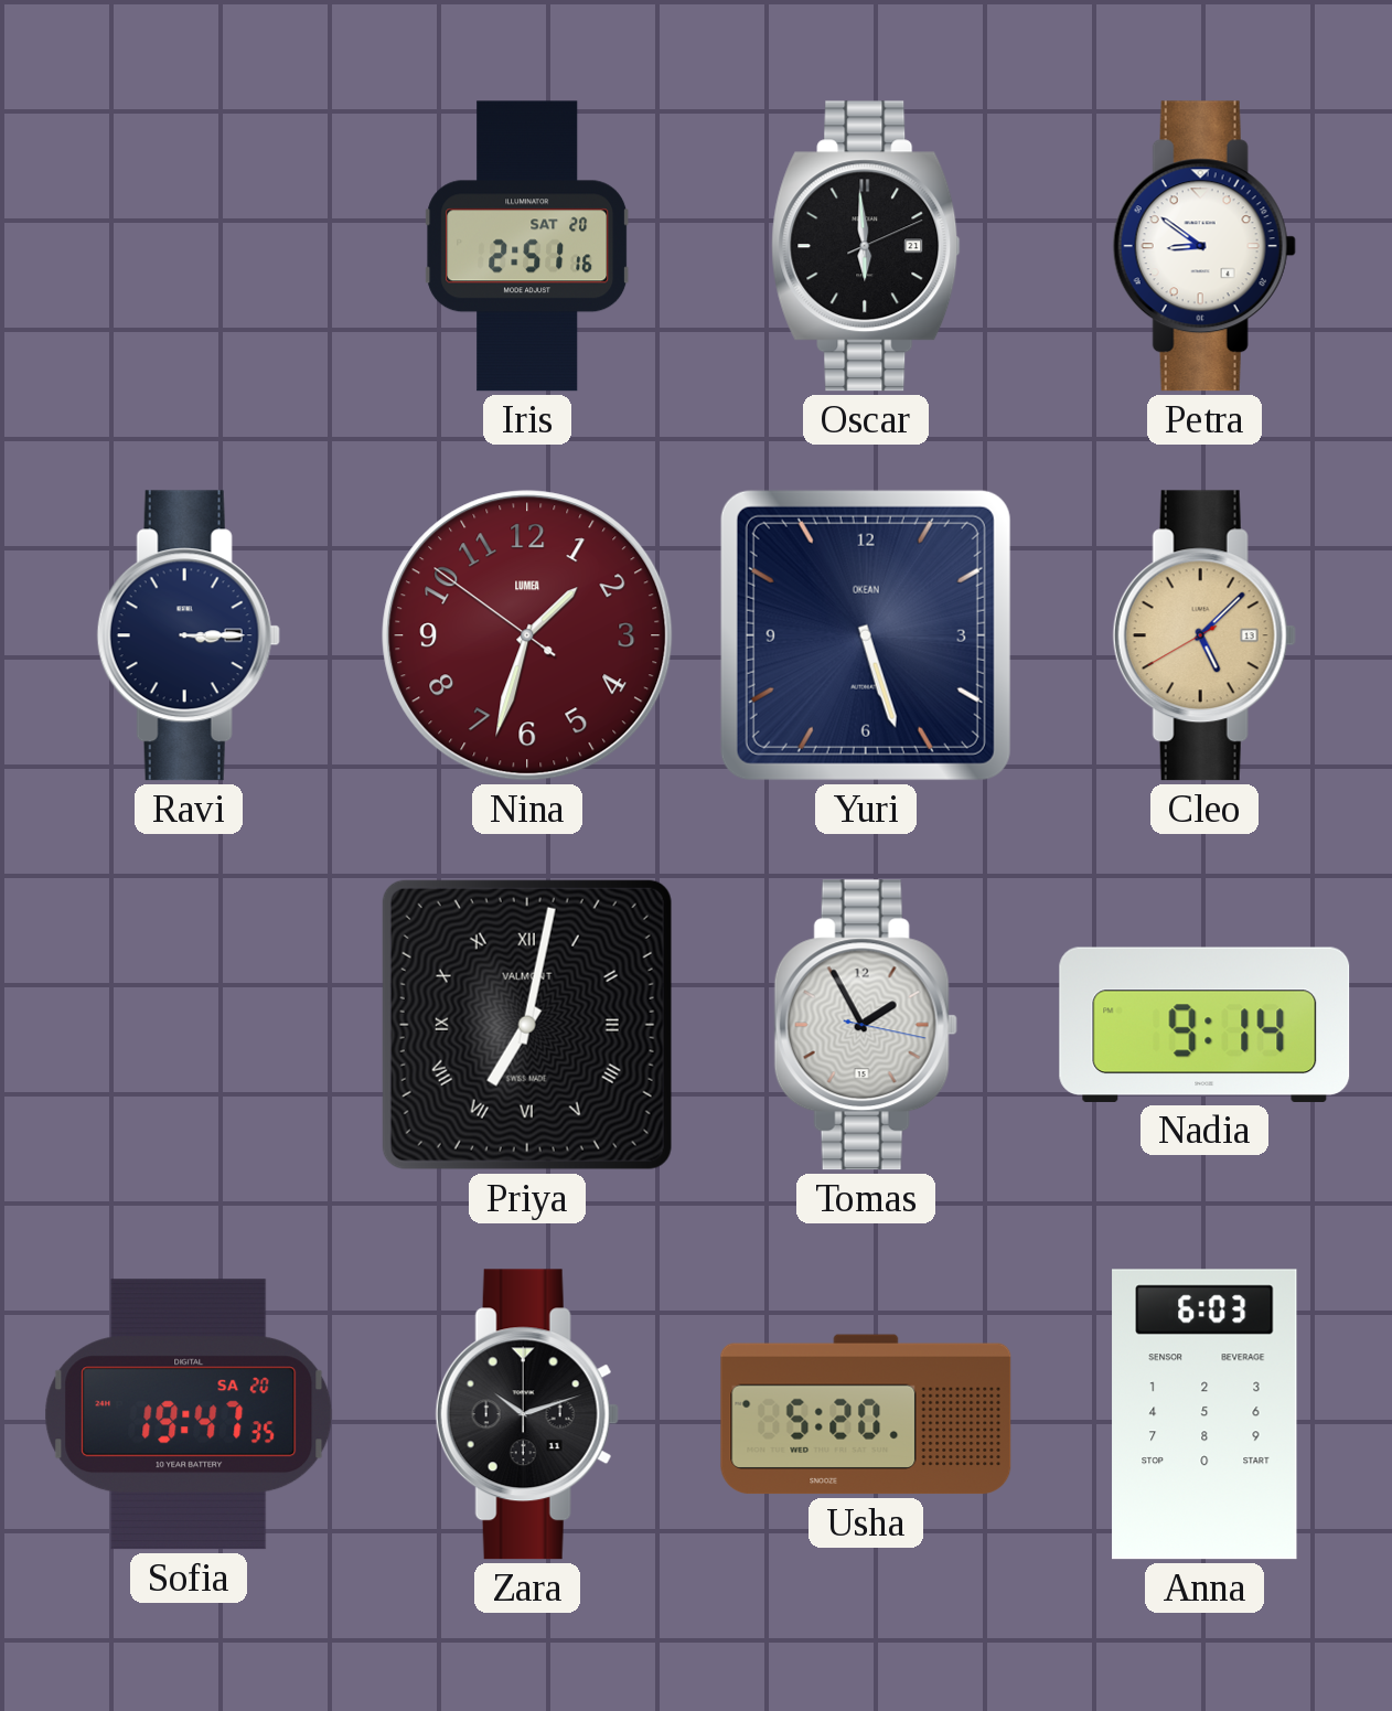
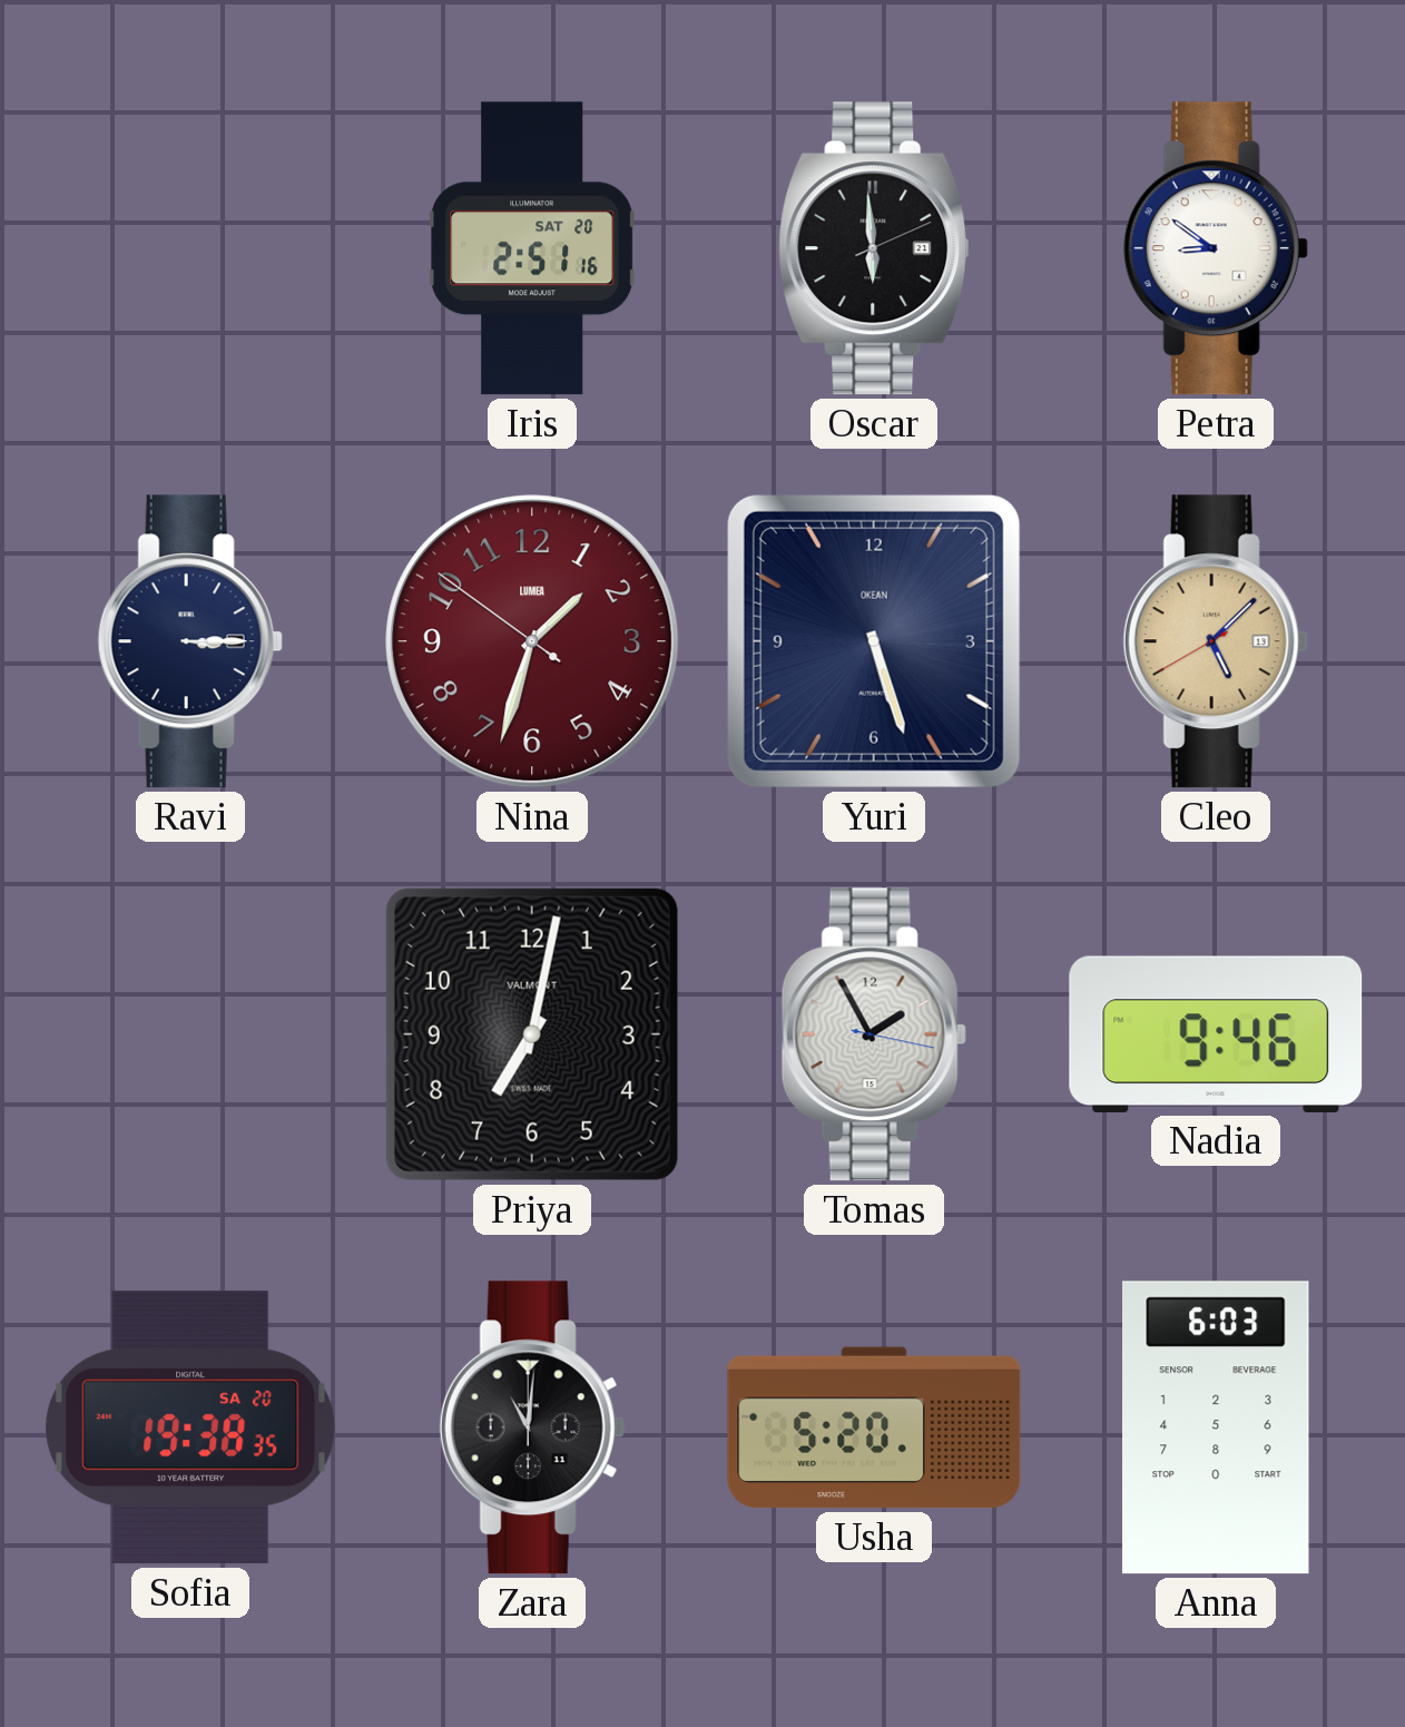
Priya numerals: Roman -> Arabic
Nadia: 9:14 -> 9:46
Sofia: 19:47 -> 19:38
Zara: 10:12 -> 11:01
